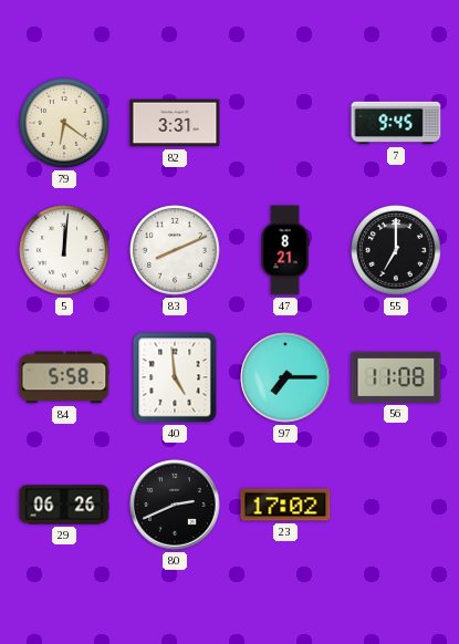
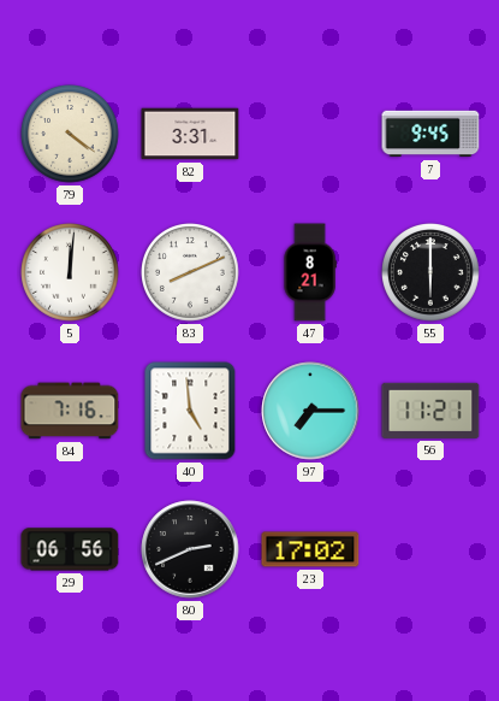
79: 6:21 -> 4:21
55: 7:00 -> 6:00
84: 5:58 -> 7:16
56: 11:08 -> 11:21
29: 06:26 -> 06:56
